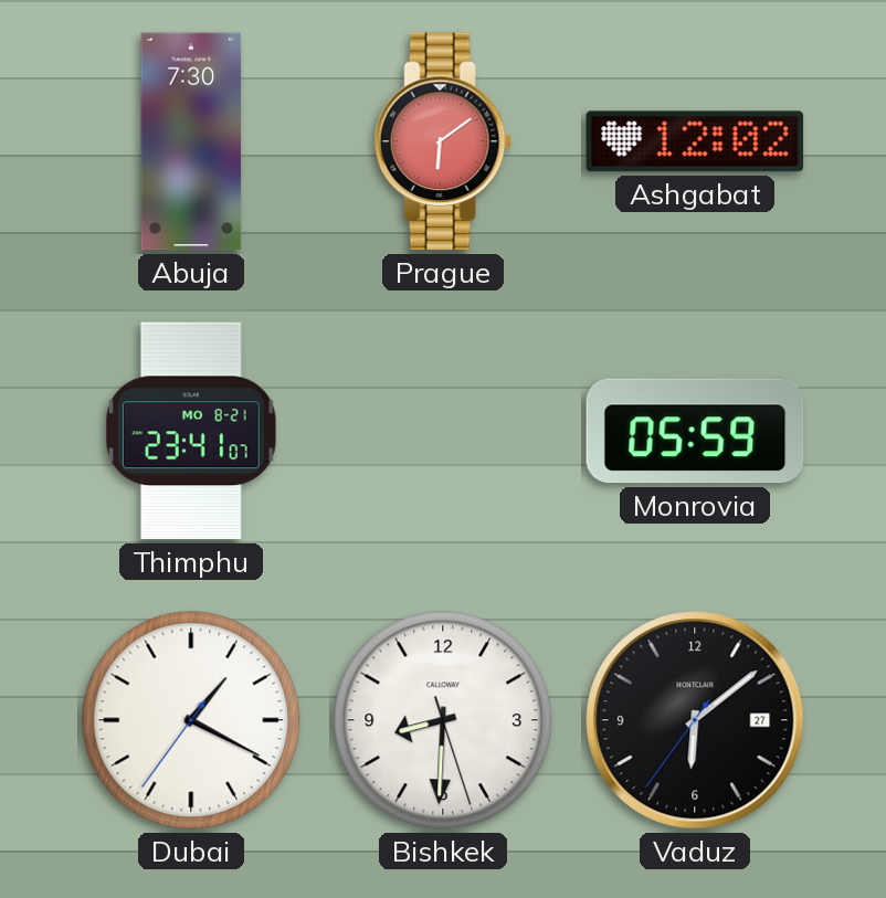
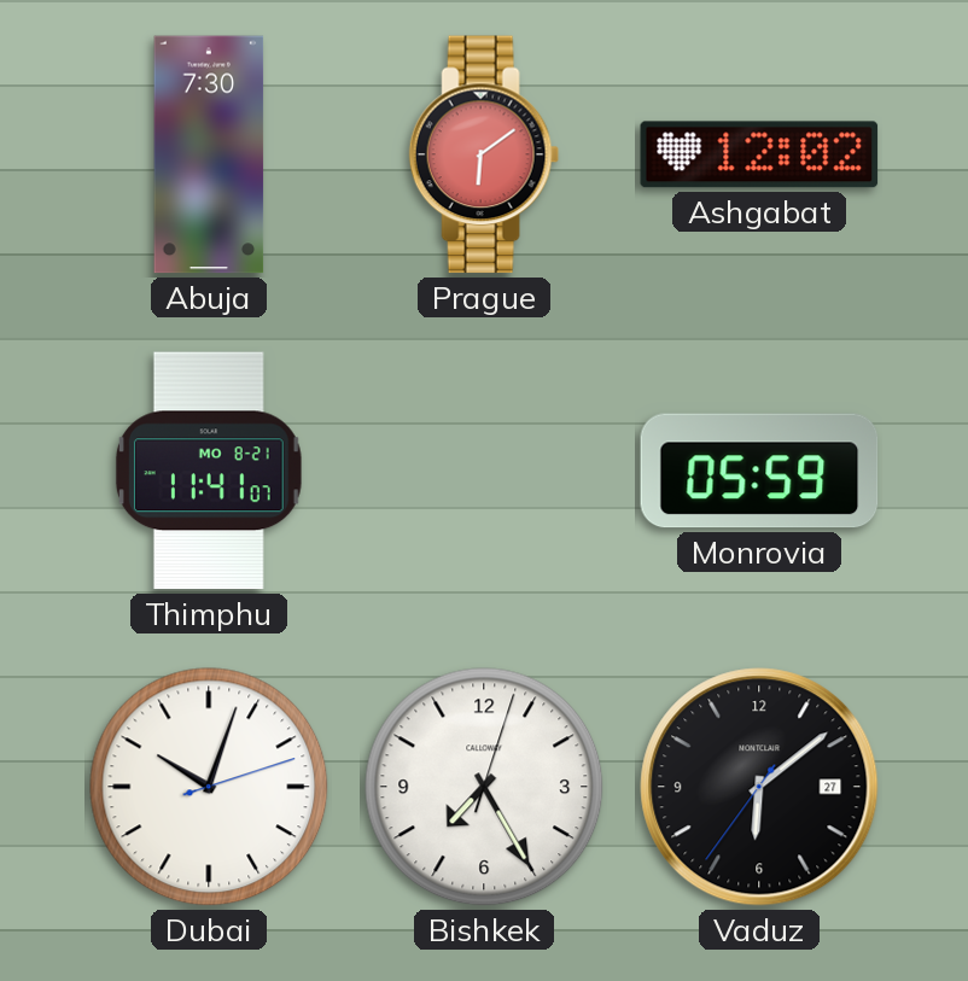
Thimphu: 23:41 -> 11:41
Dubai: 1:19 -> 10:03
Bishkek: 8:30 -> 7:25
